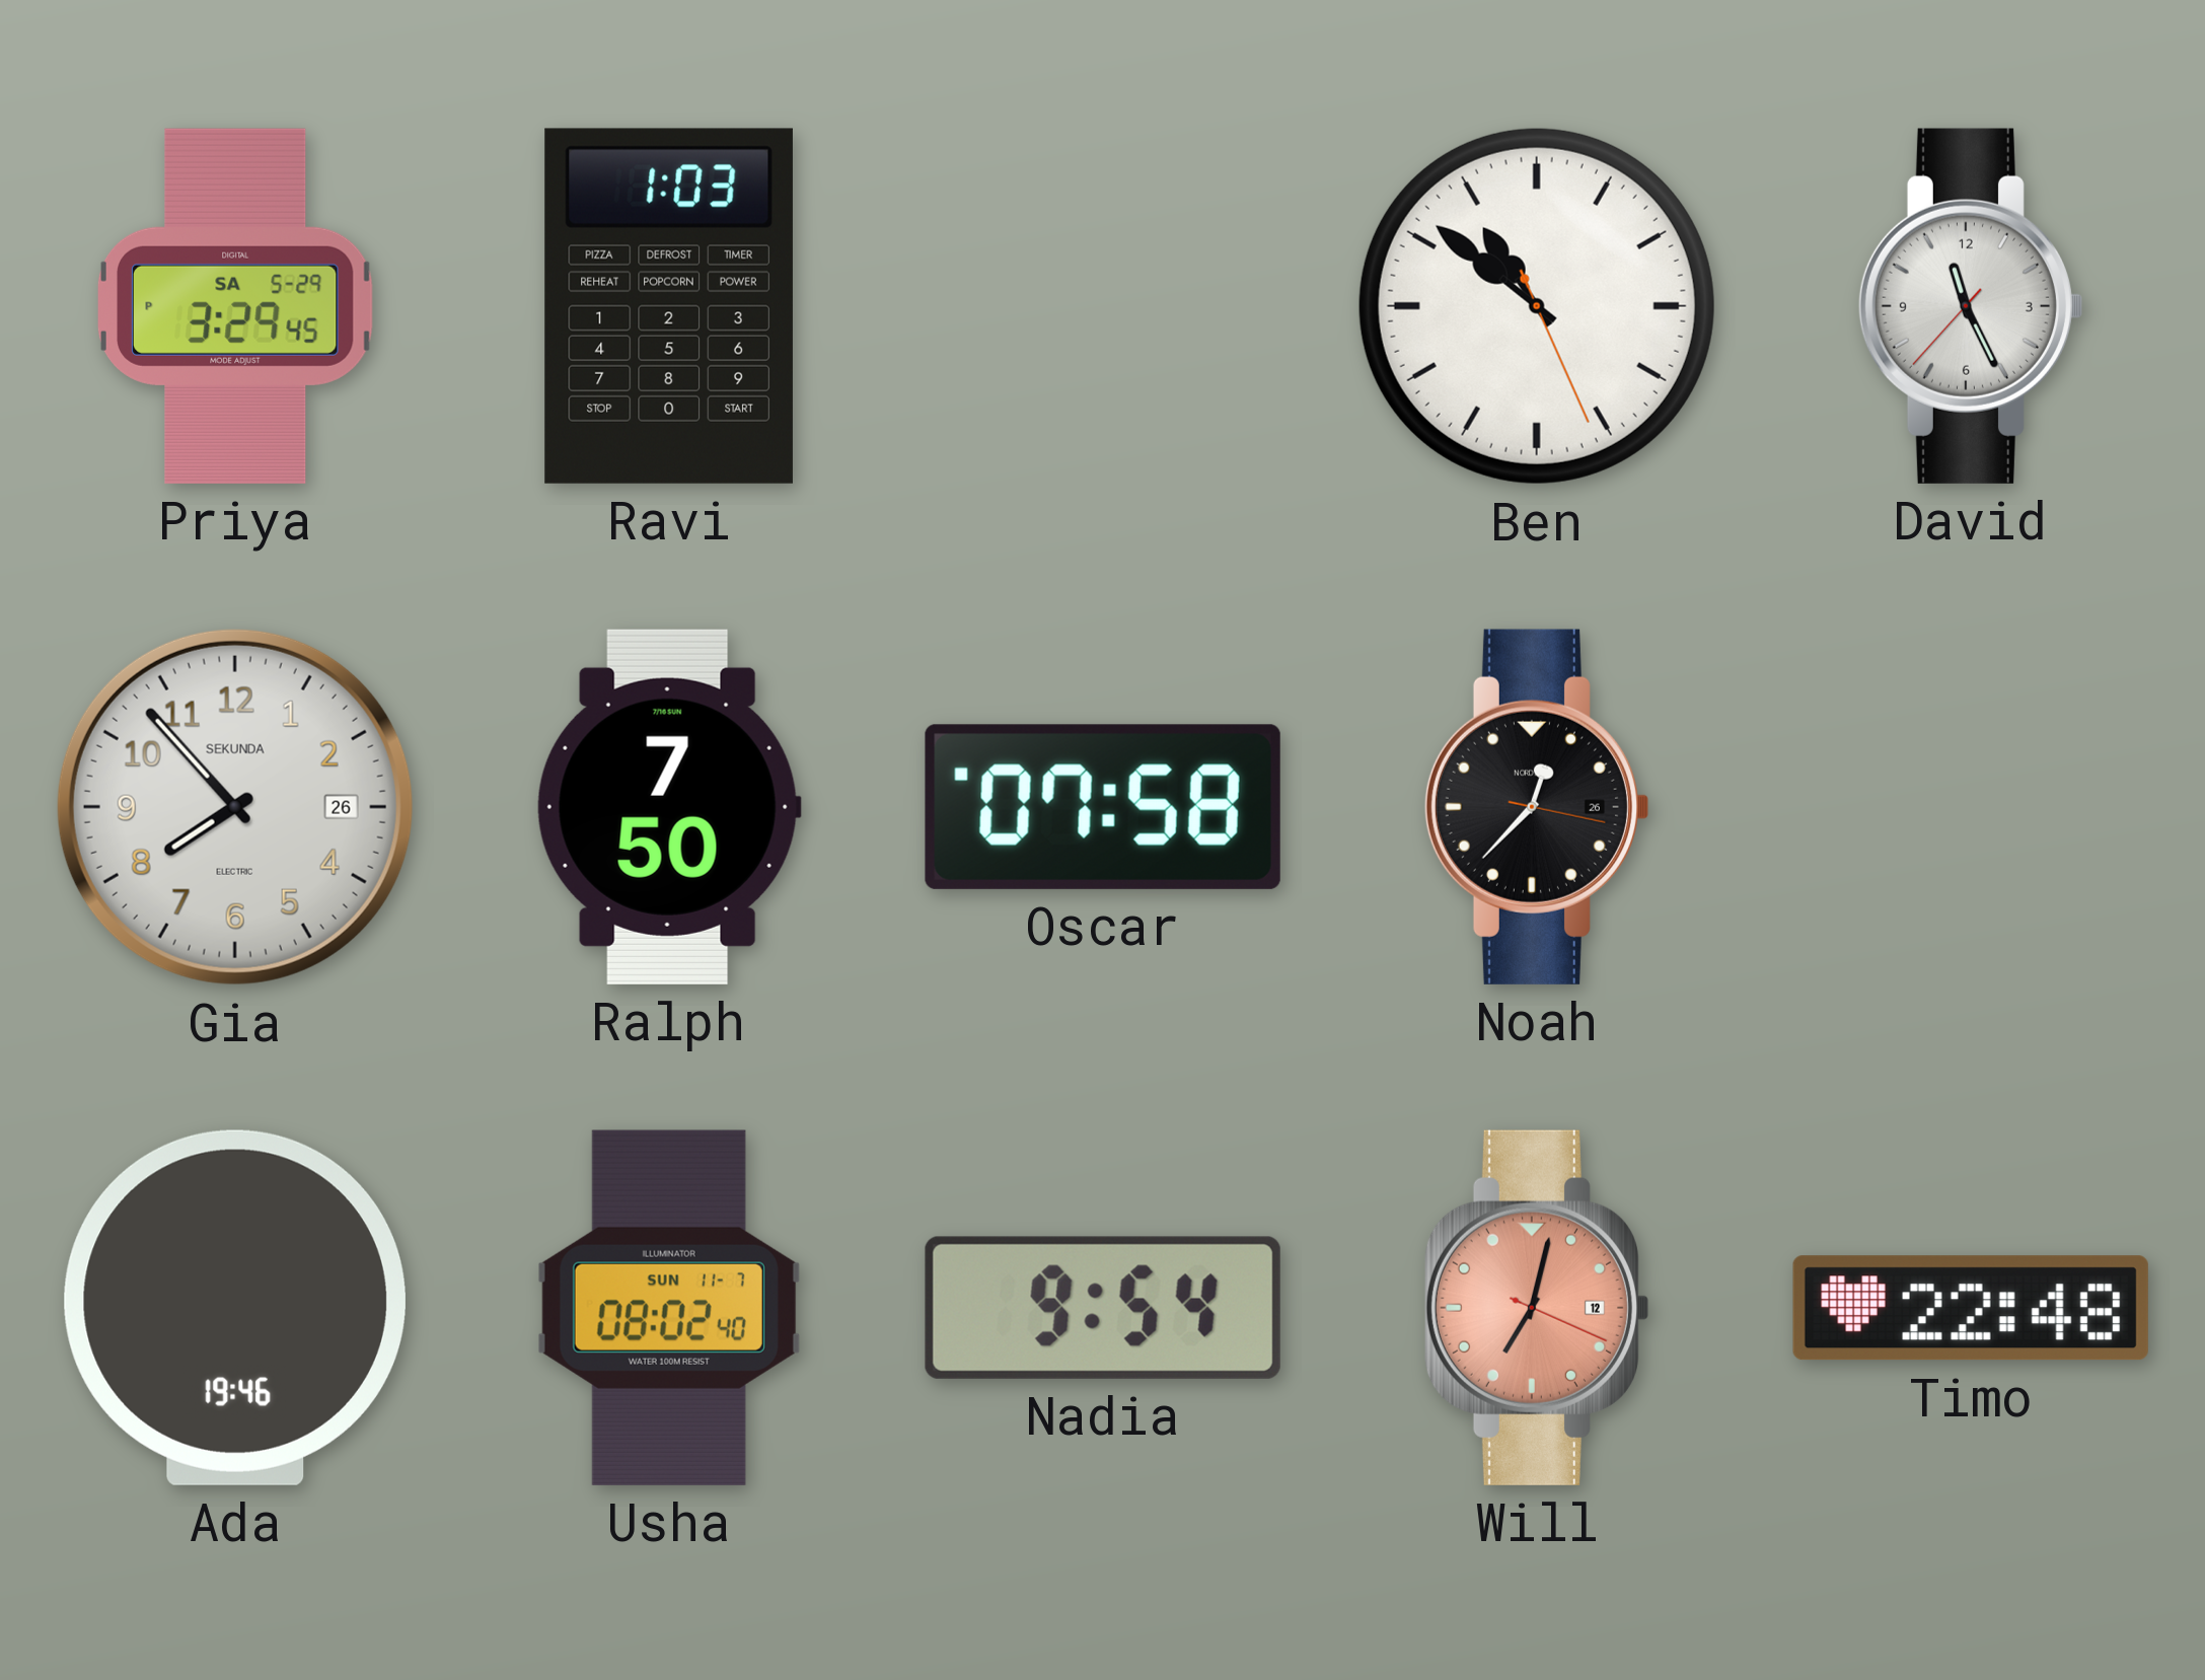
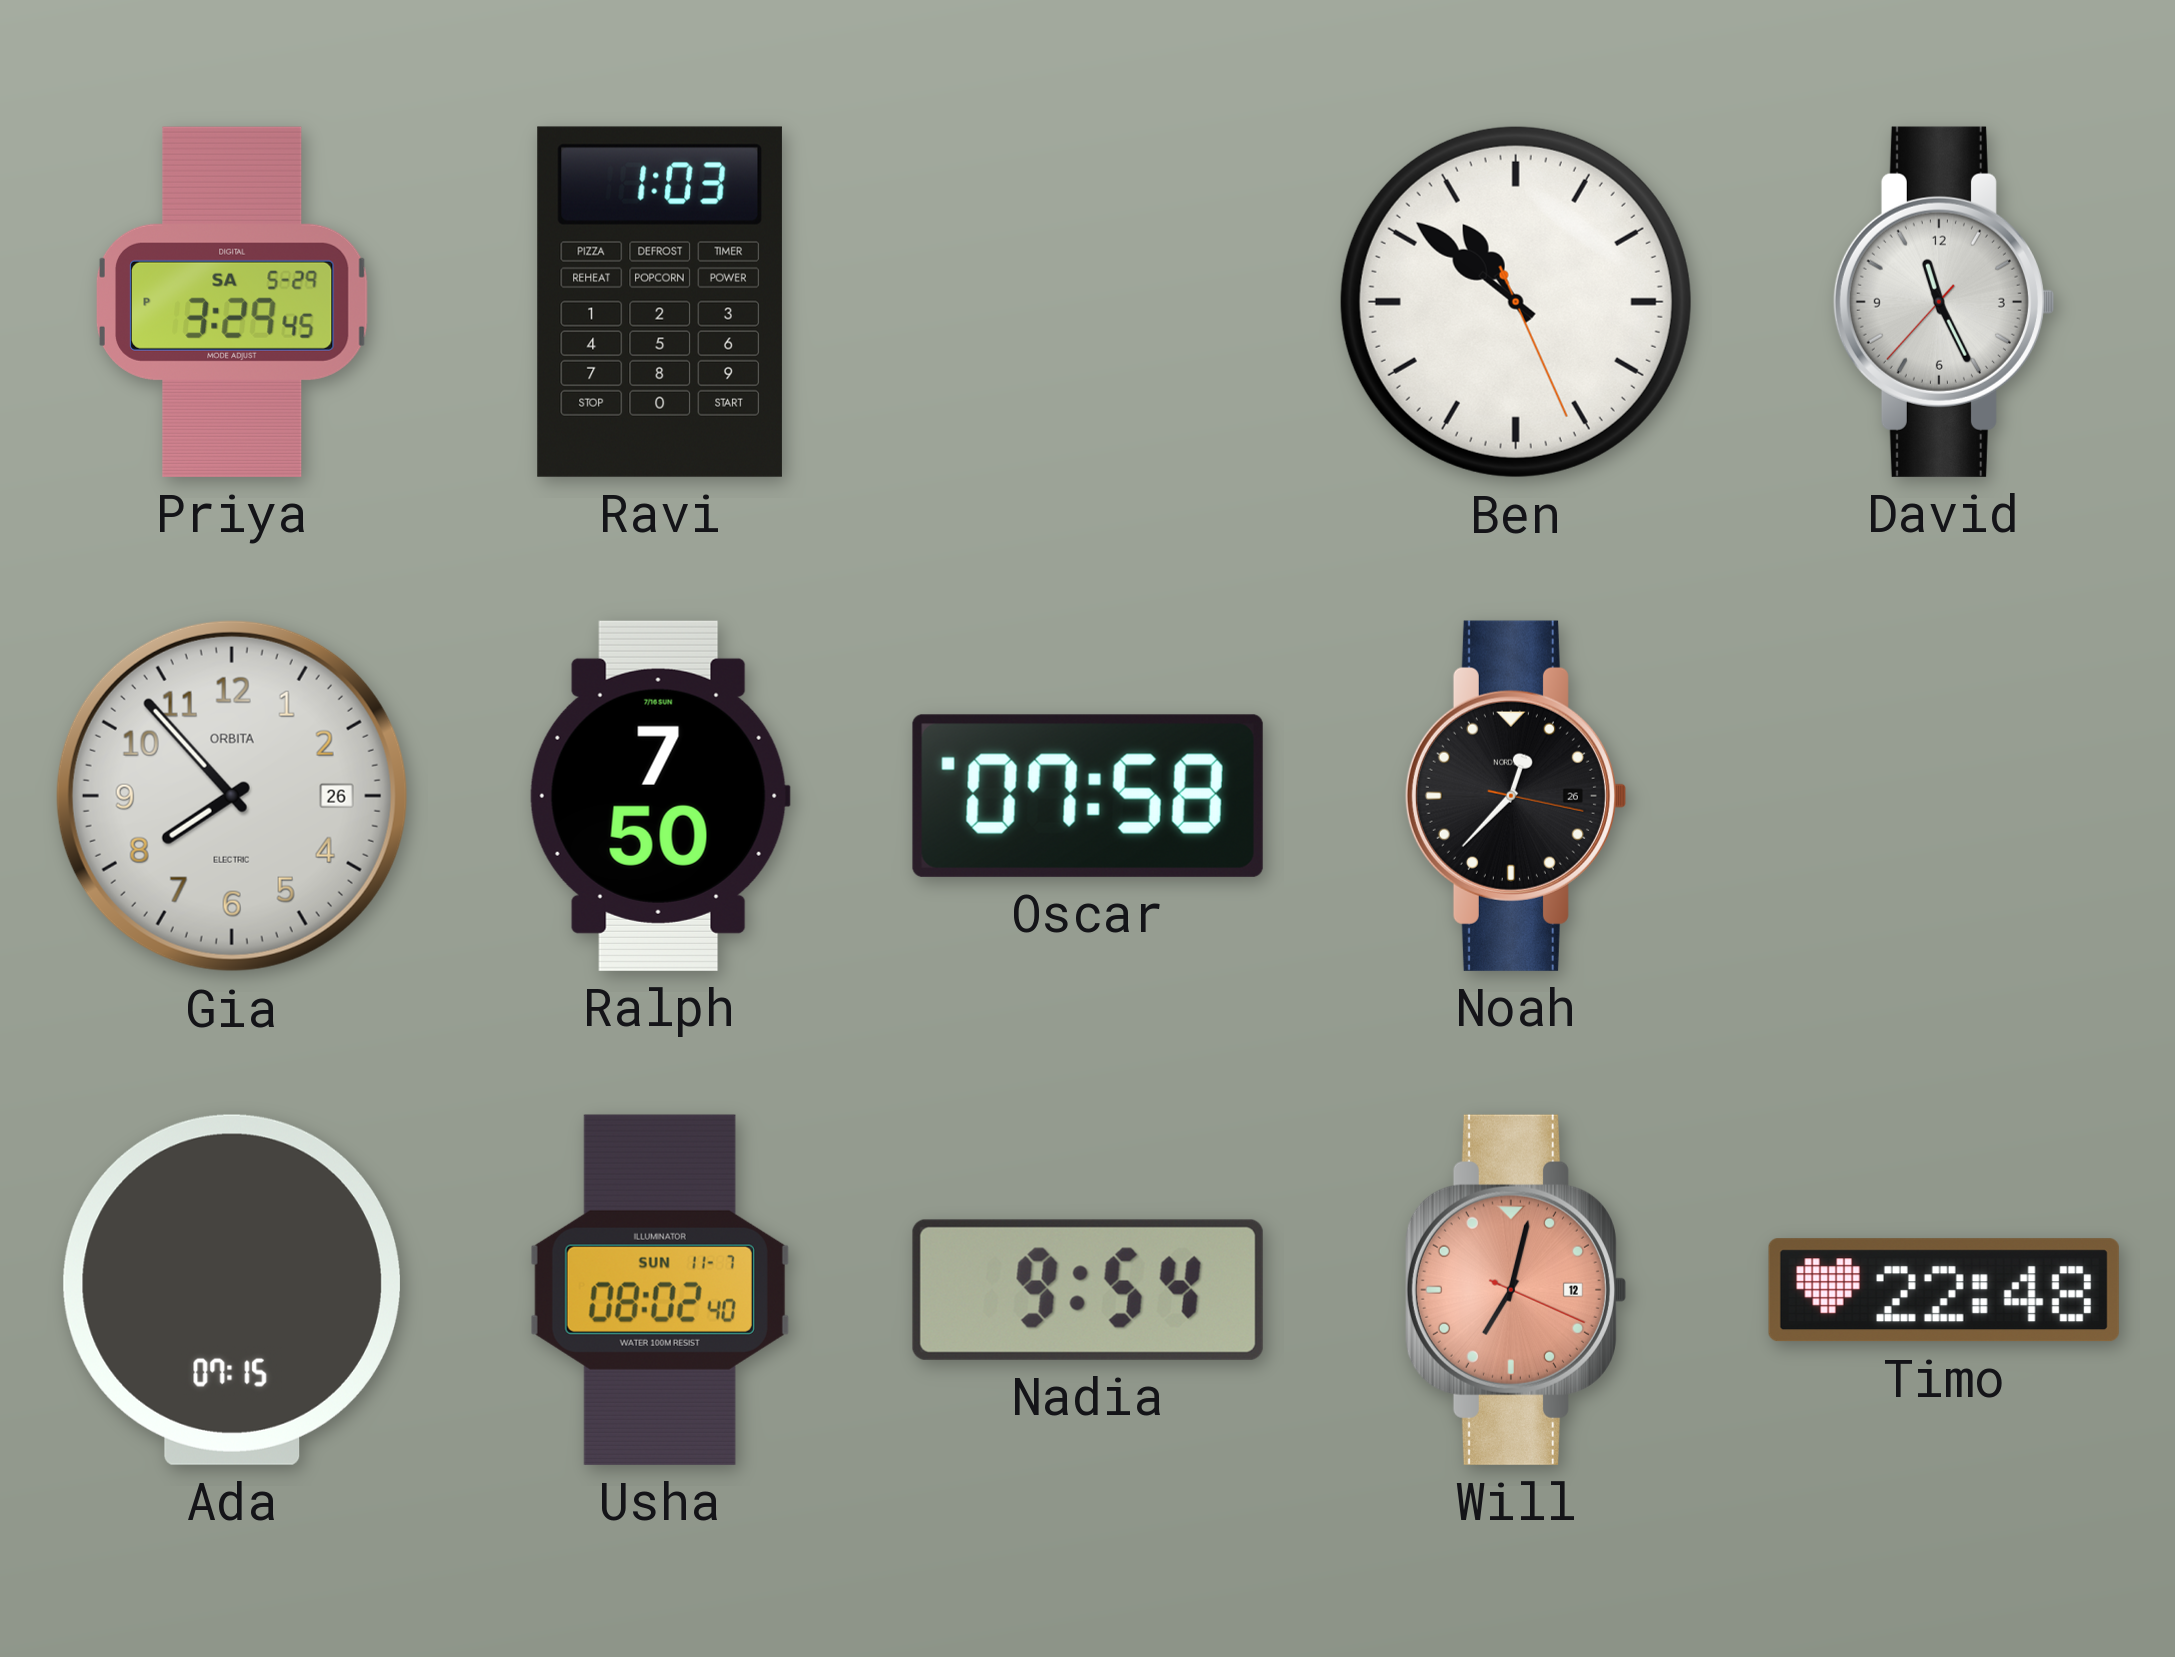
Gia brand: SEKUNDA -> ORBITA
Ada: 19:46 -> 07:15
